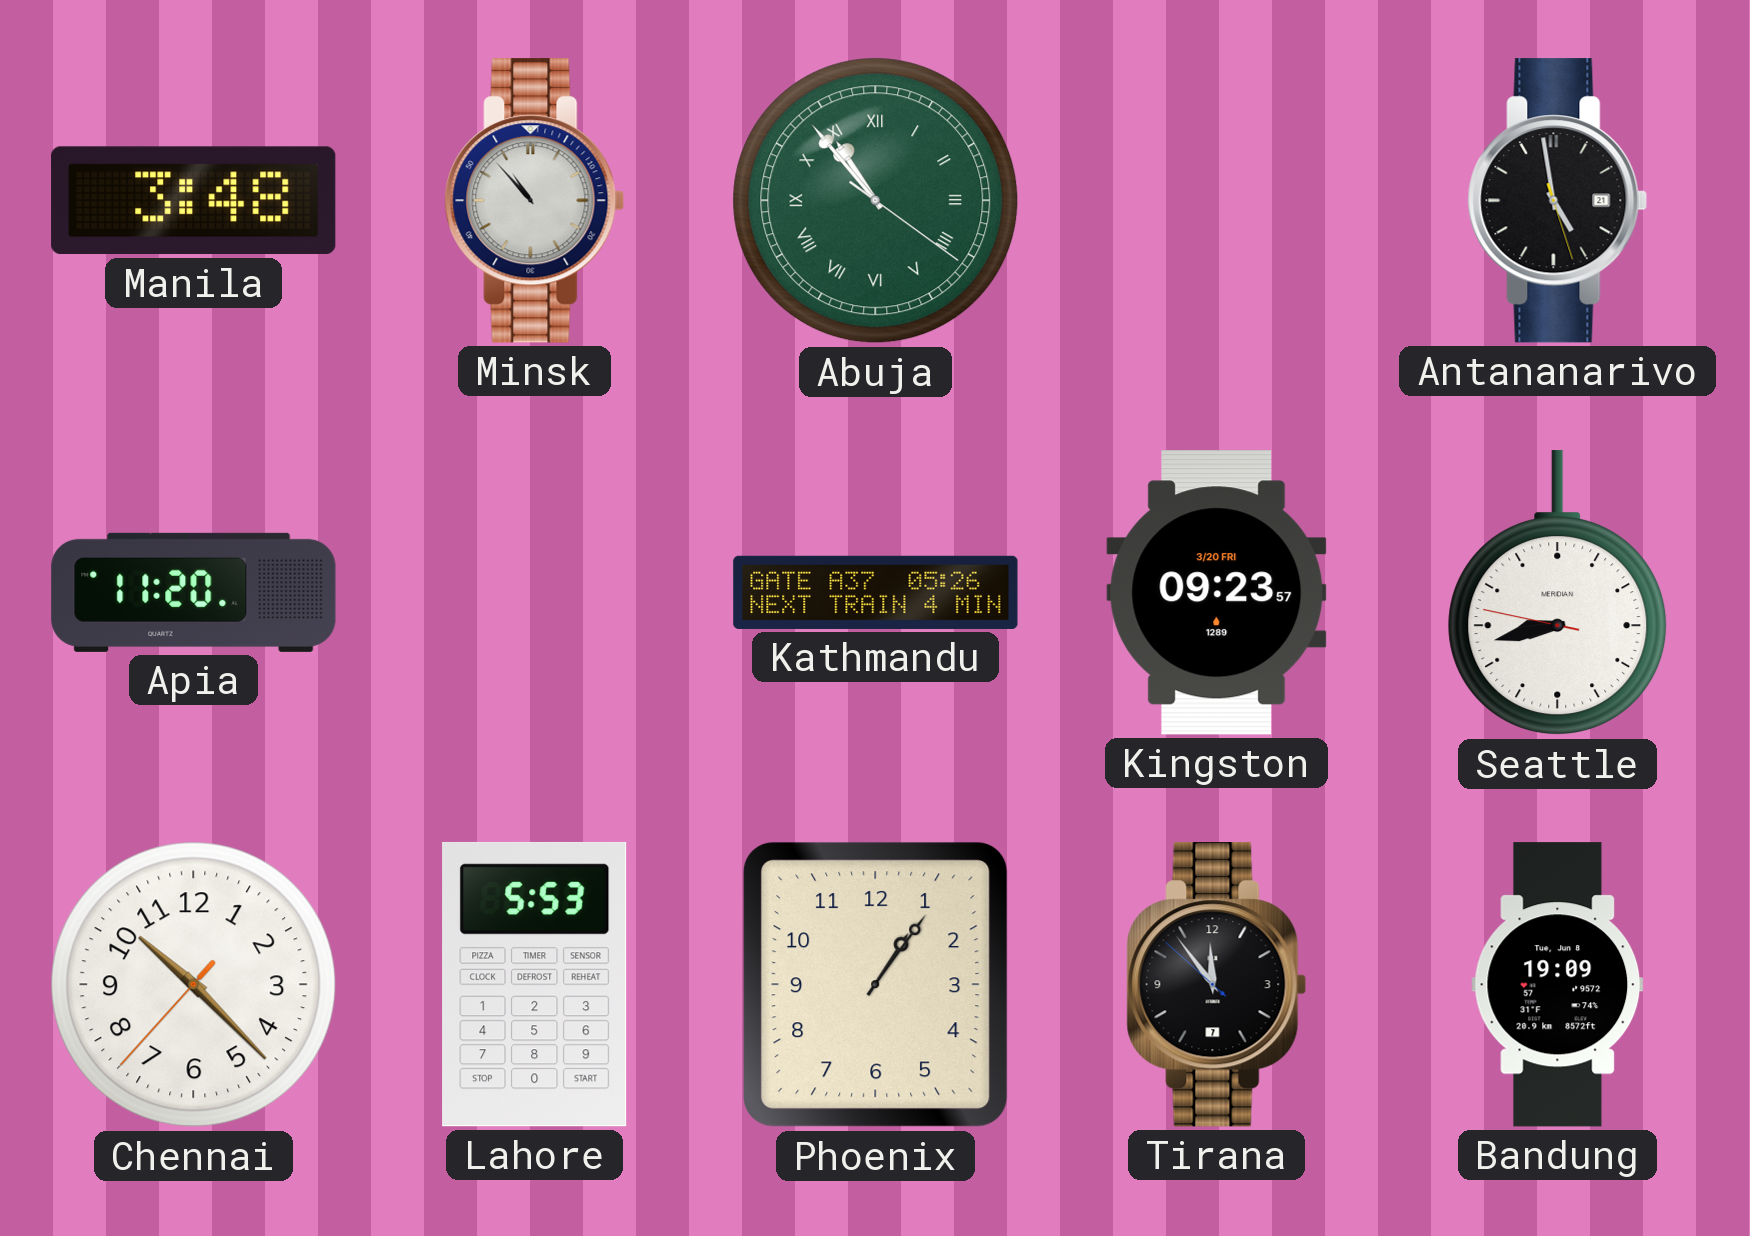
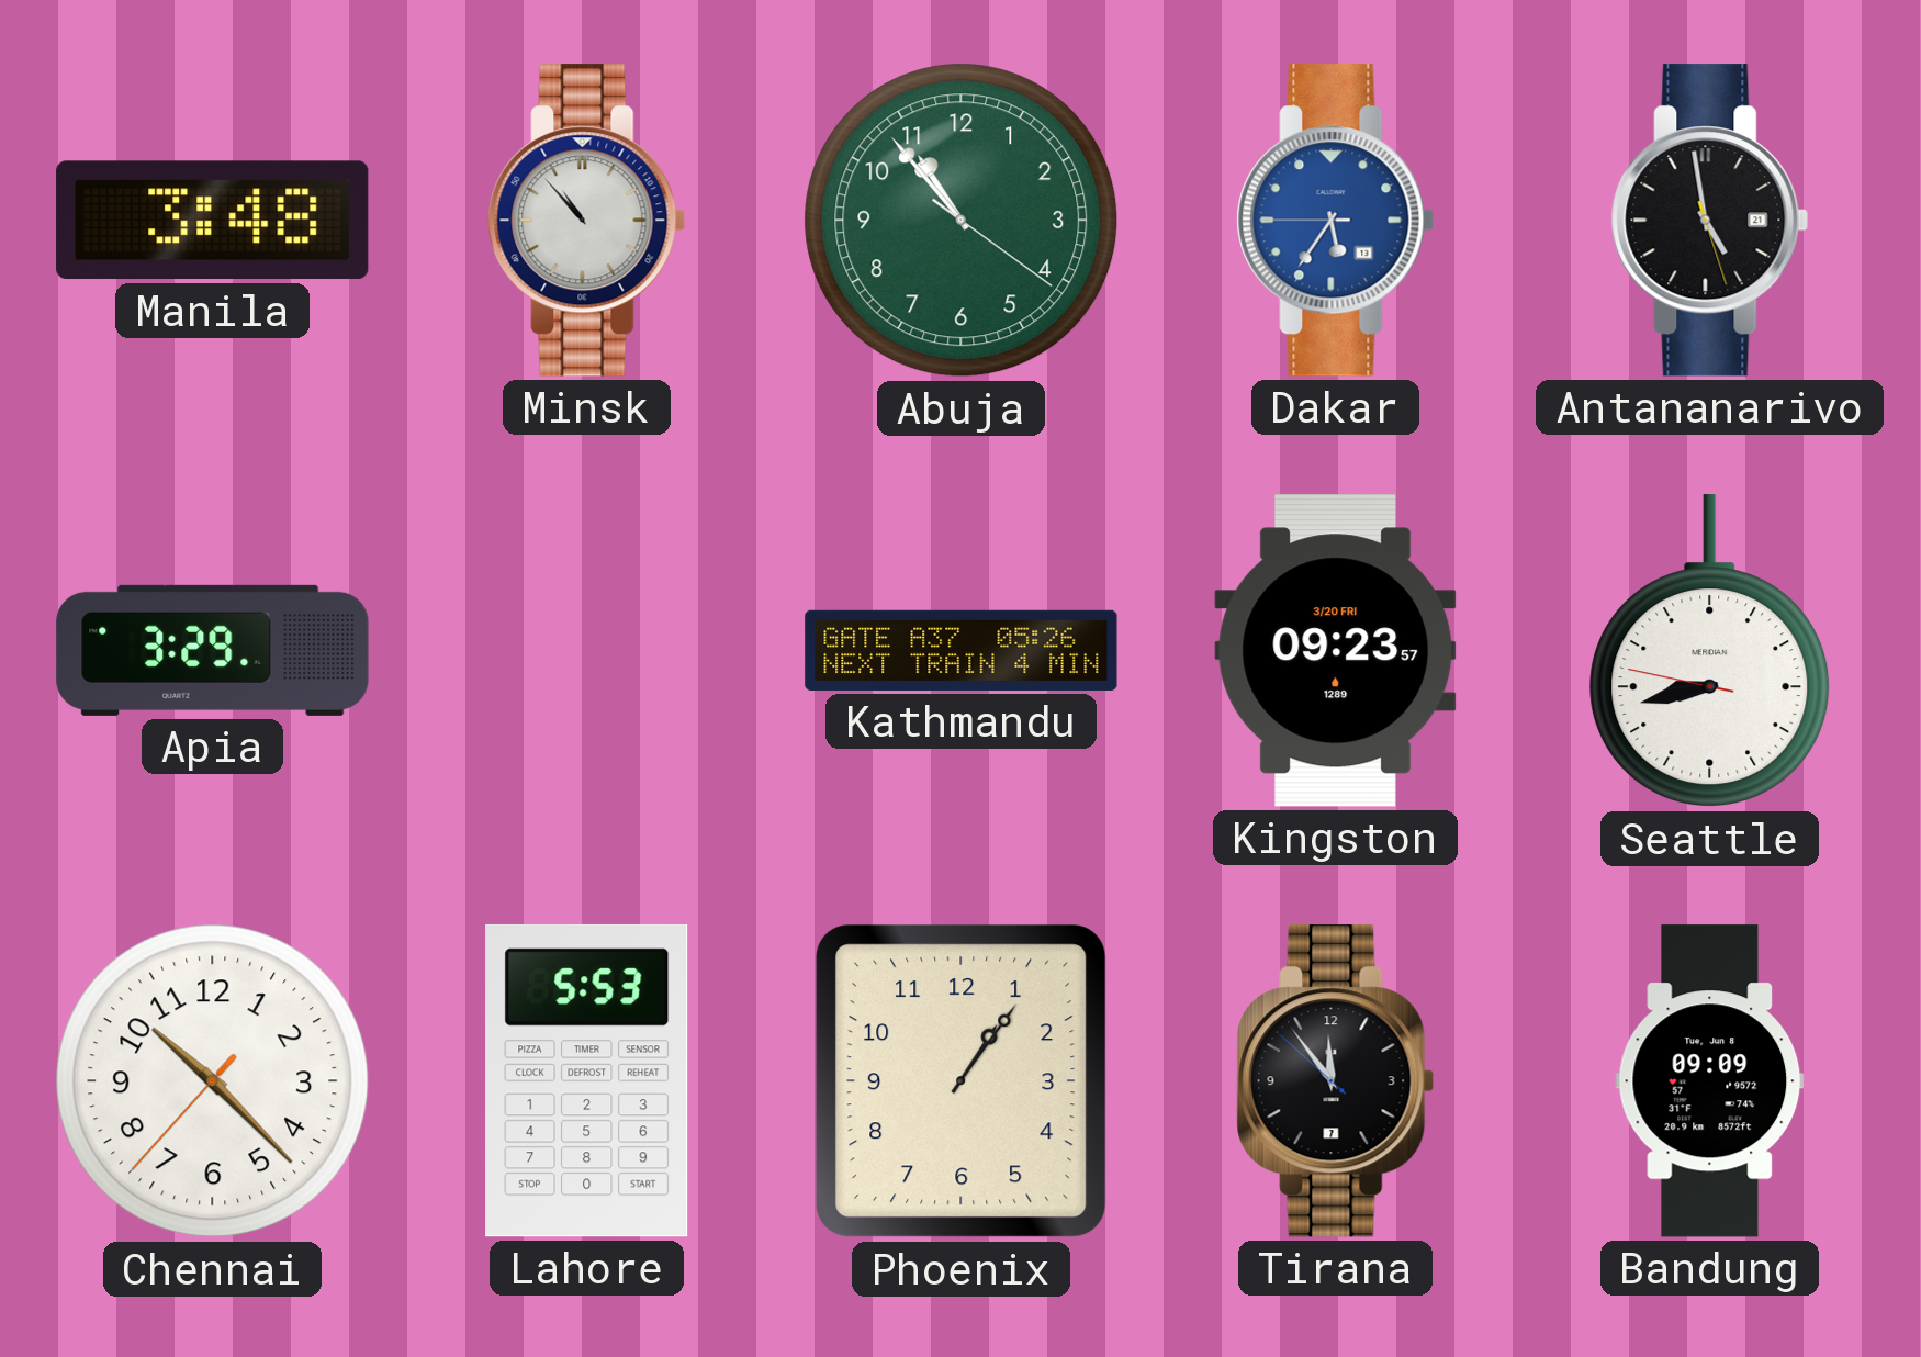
Abuja numerals: Roman -> Arabic
Dakar: none -> 5:35
Apia: 11:20 -> 3:29
Bandung: 19:09 -> 09:09
